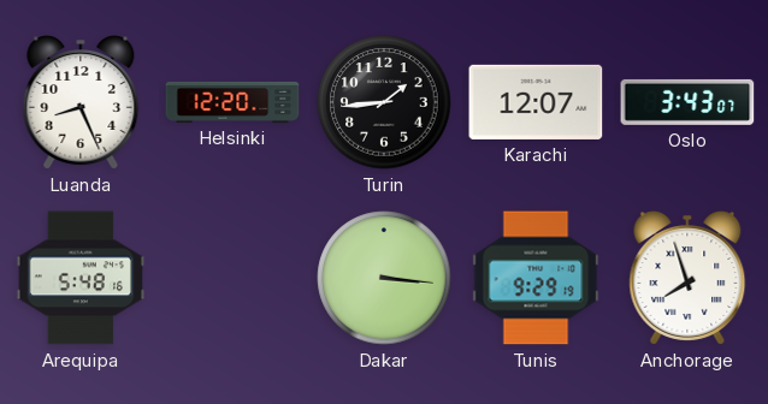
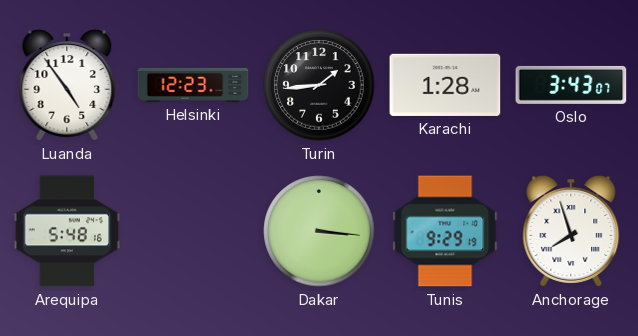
Luanda: 8:26 -> 4:54
Helsinki: 12:20 -> 12:23
Karachi: 12:07 -> 1:28
